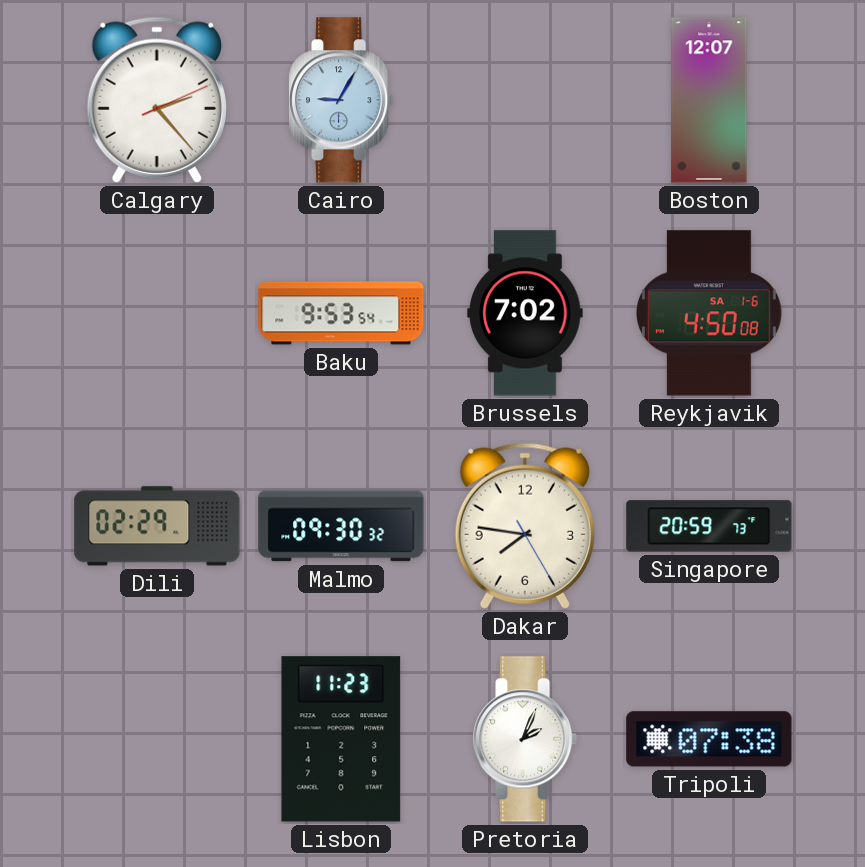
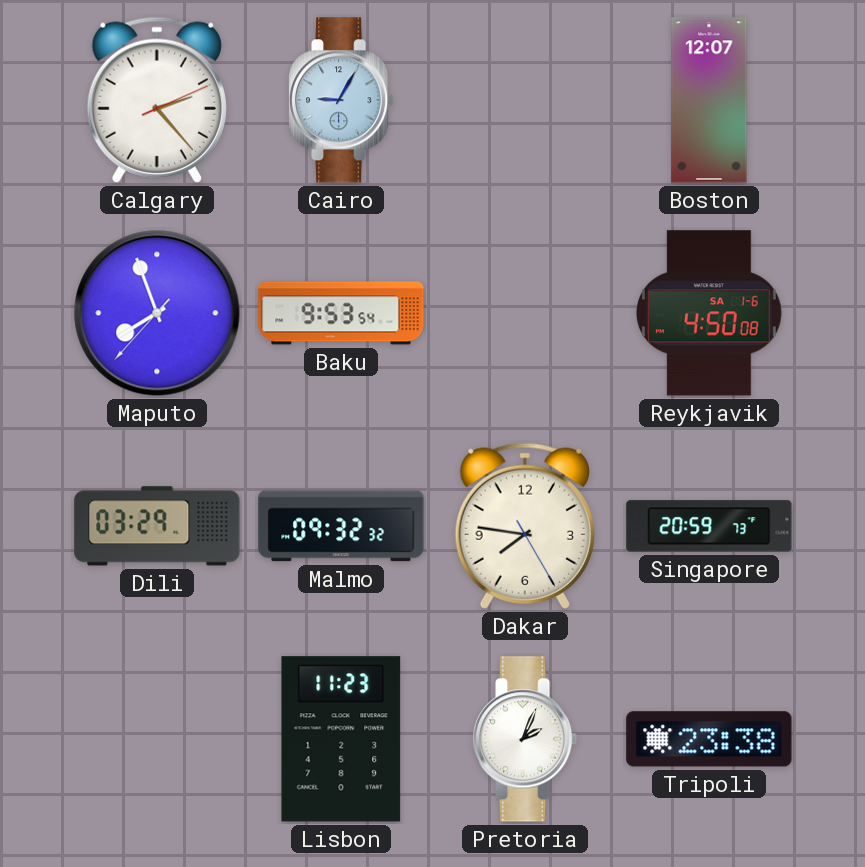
Maputo: none -> 7:56
Brussels: 7:02 -> none
Dili: 02:29 -> 03:29
Malmo: 09:30 -> 09:32
Tripoli: 07:38 -> 23:38
